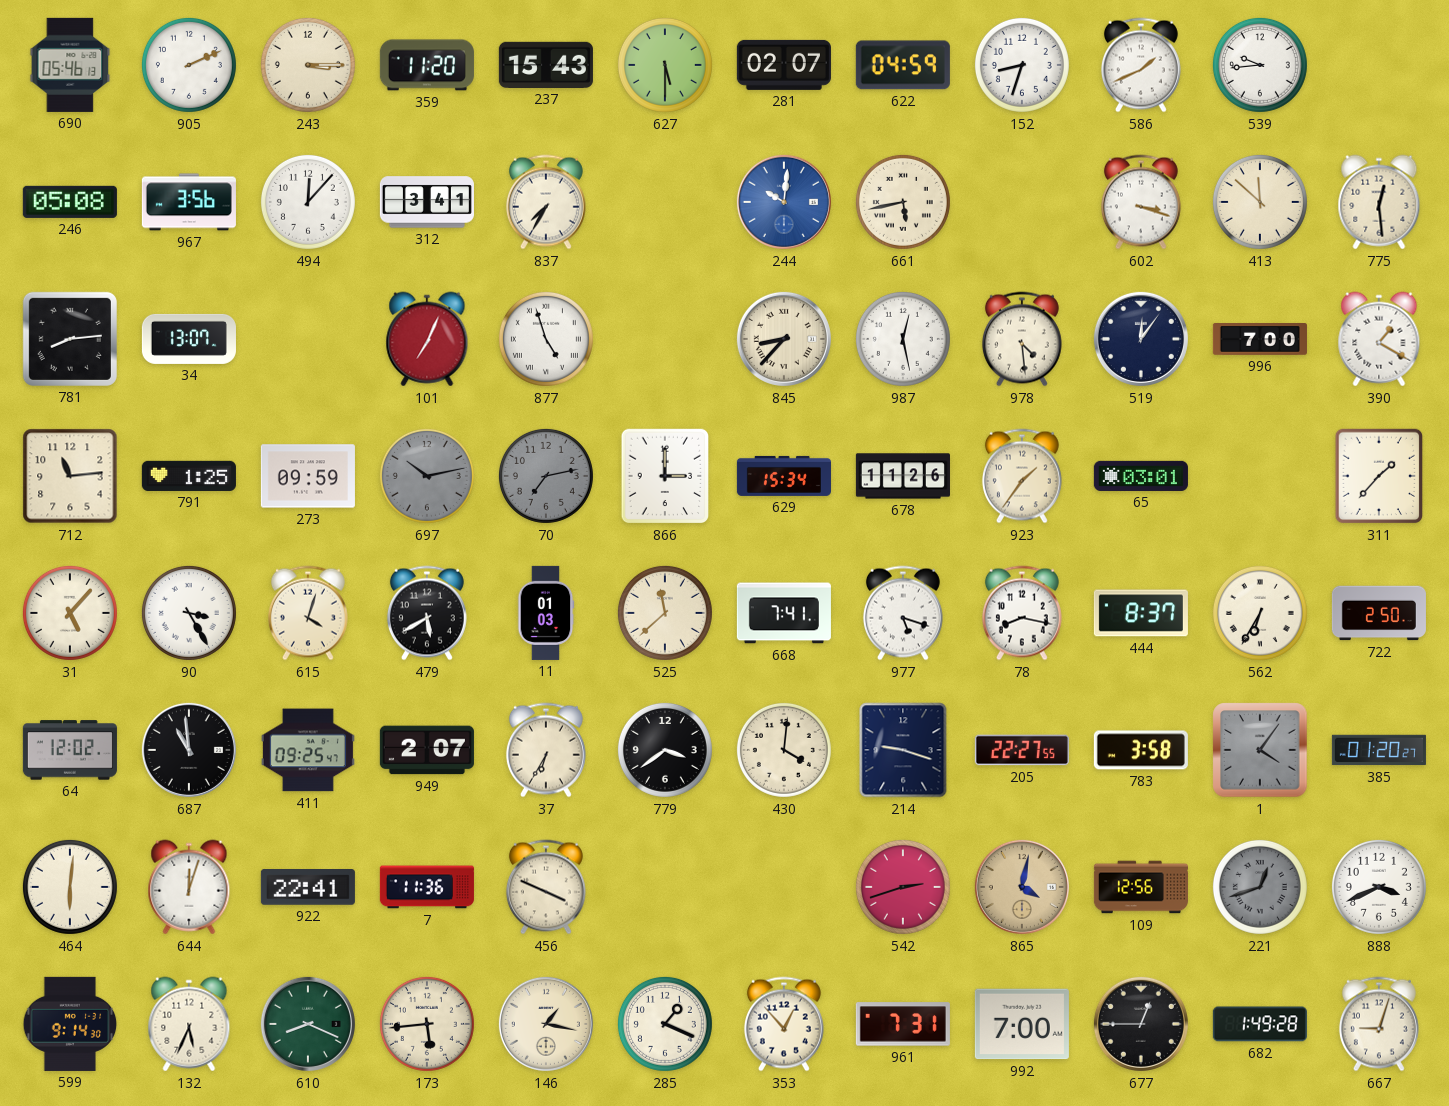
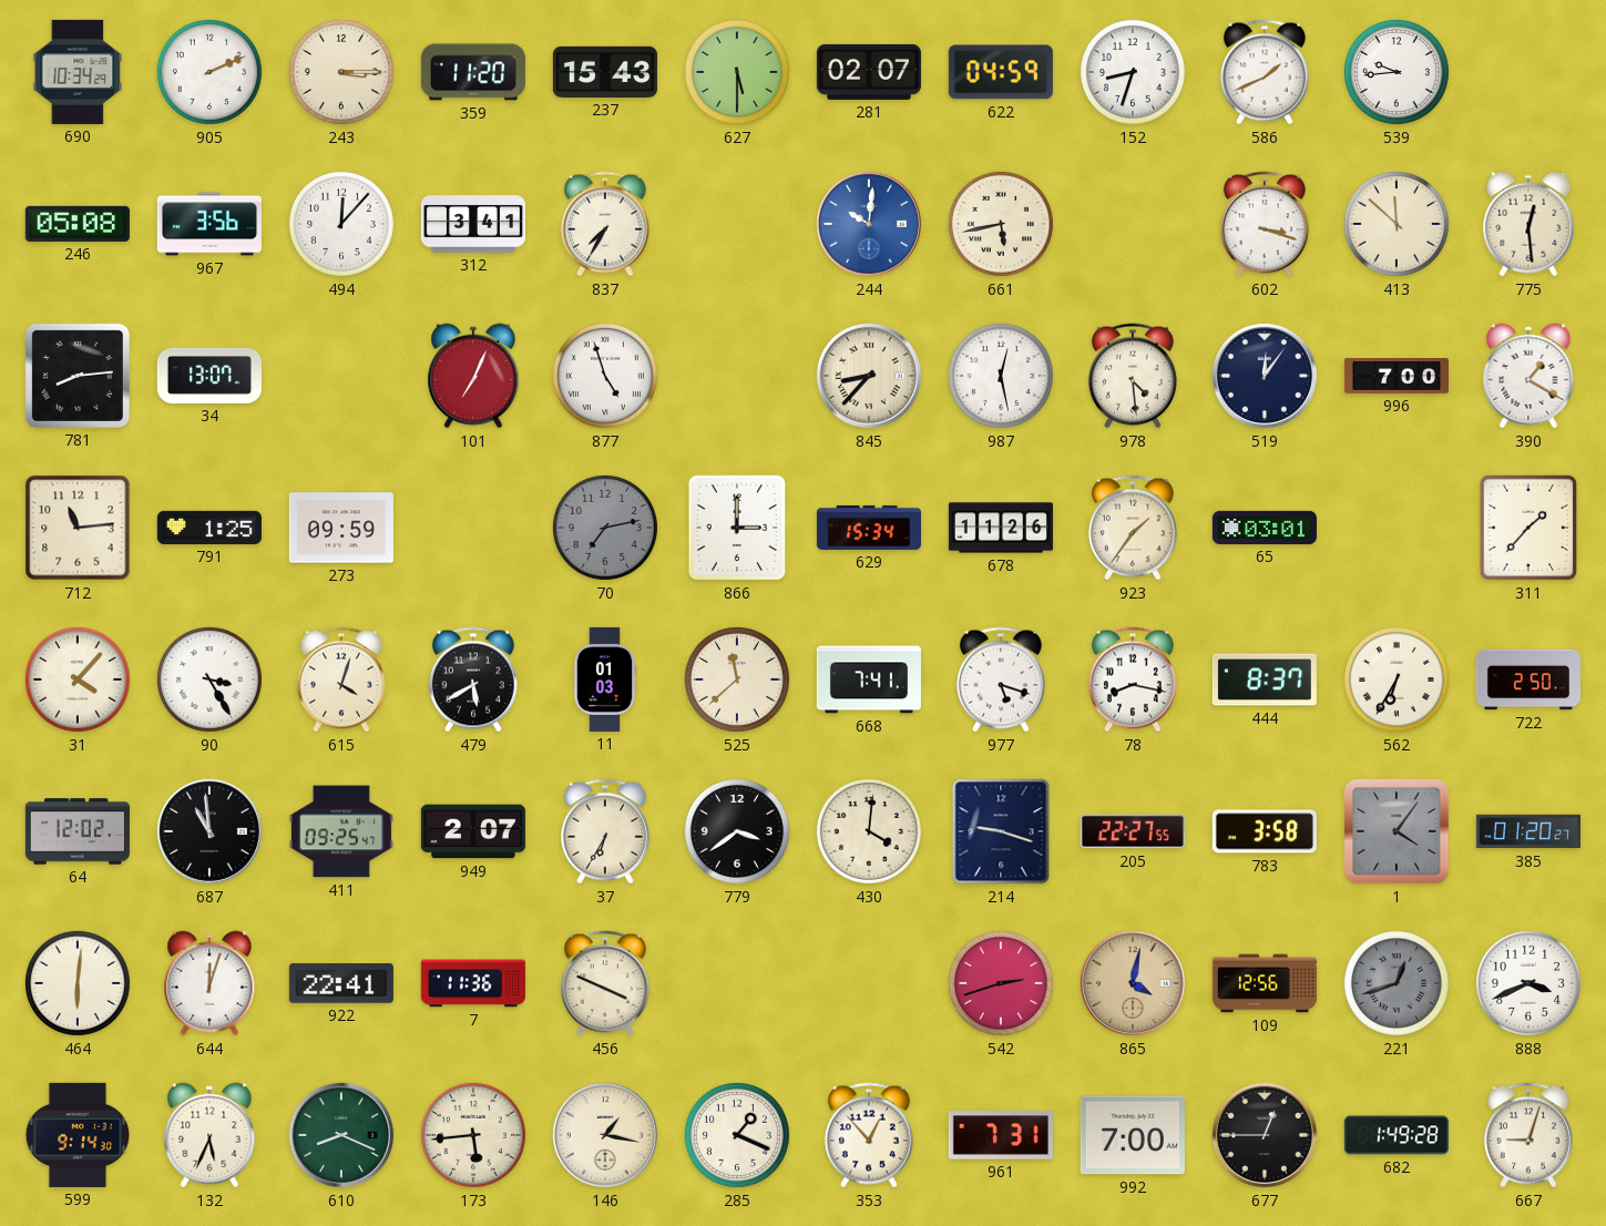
690: 05:46 -> 10:34
697: 10:13 -> none
31: 5:07 -> 4:07
